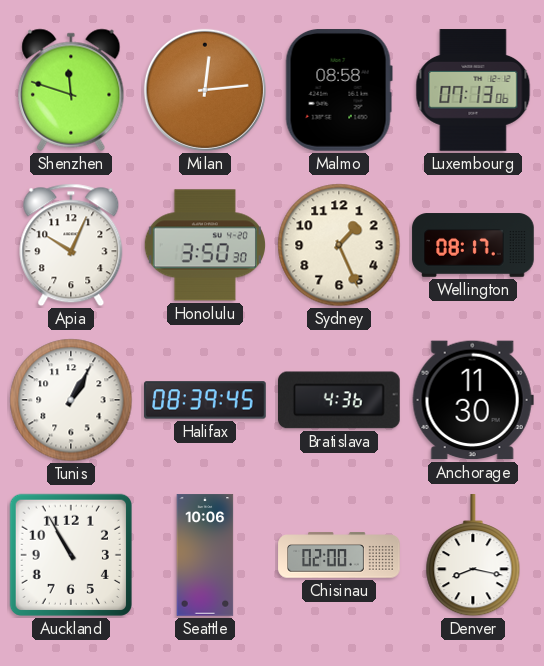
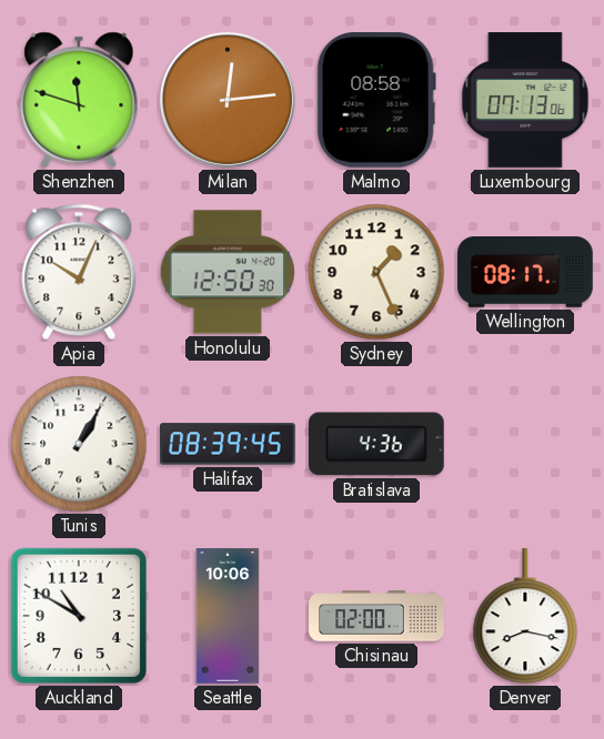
Honolulu: 3:50 -> 12:50
Anchorage: 11:30 -> none
Auckland: 10:55 -> 10:50
